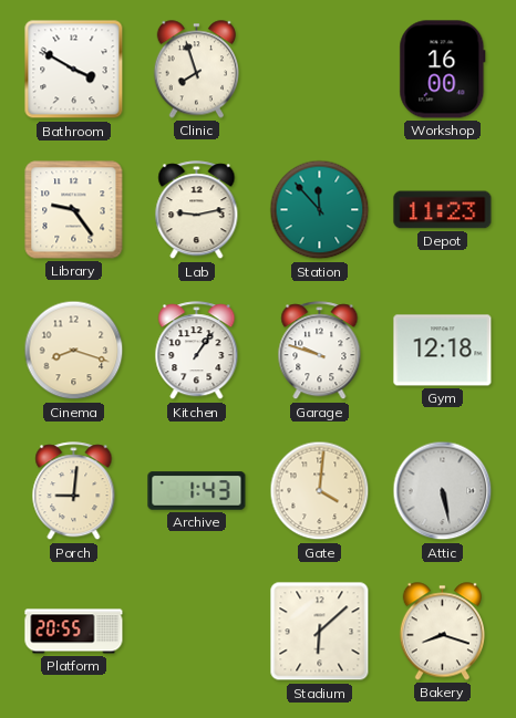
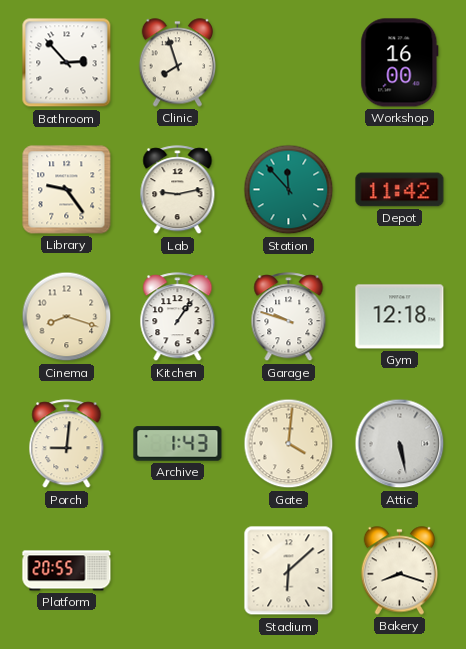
Bathroom: 3:50 -> 2:53
Depot: 11:23 -> 11:42
